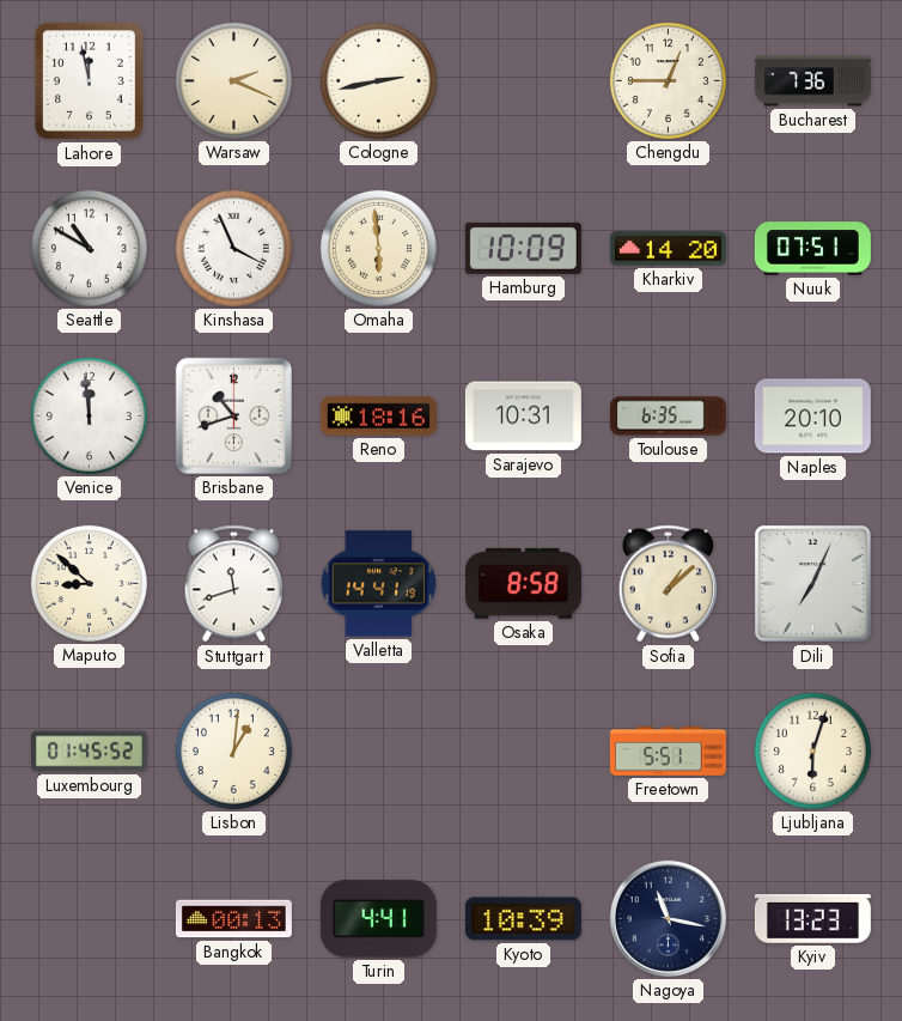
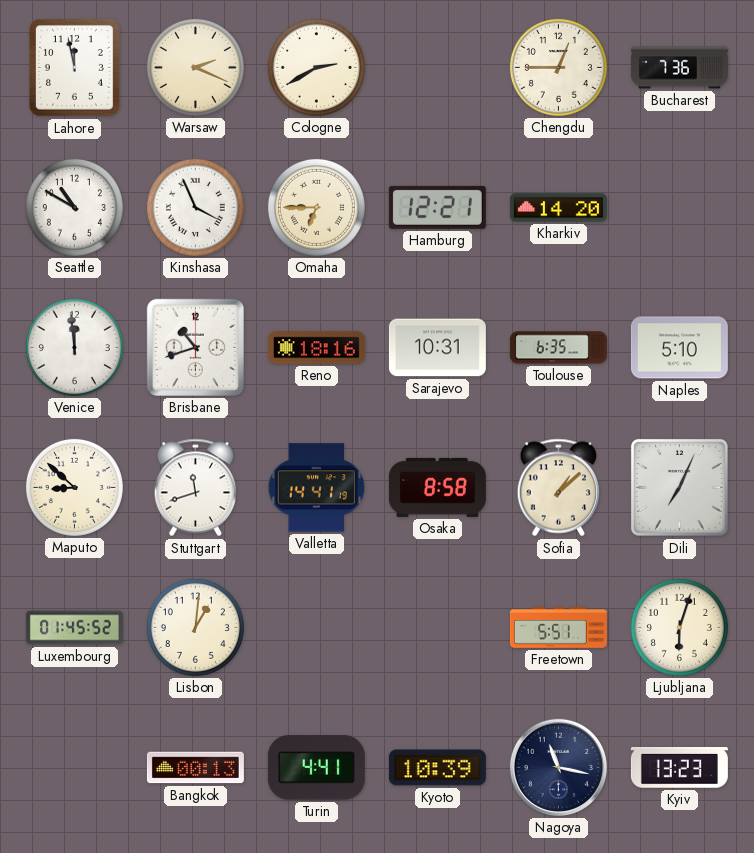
Cologne: 2:43 -> 2:40
Omaha: 5:59 -> 6:45
Hamburg: 10:09 -> 12:21
Nuuk: 07:51 -> none
Naples: 20:10 -> 5:10
